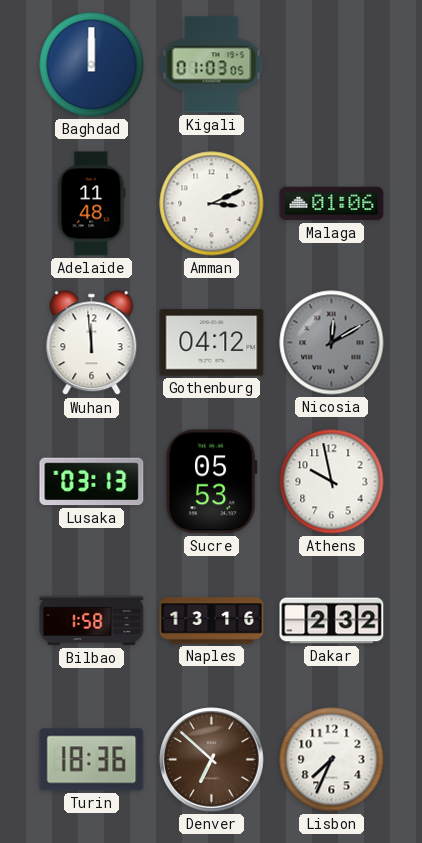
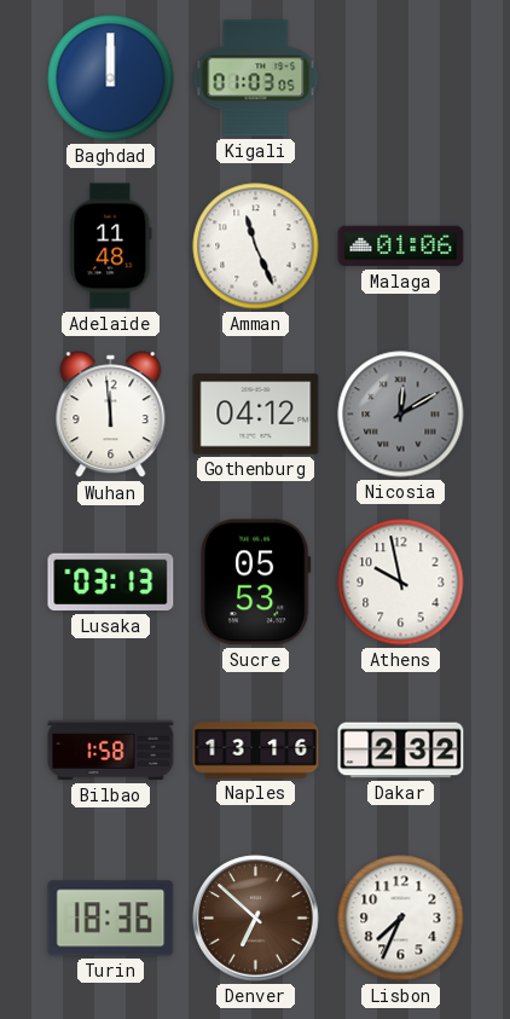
Amman: 3:11 -> 11:26
